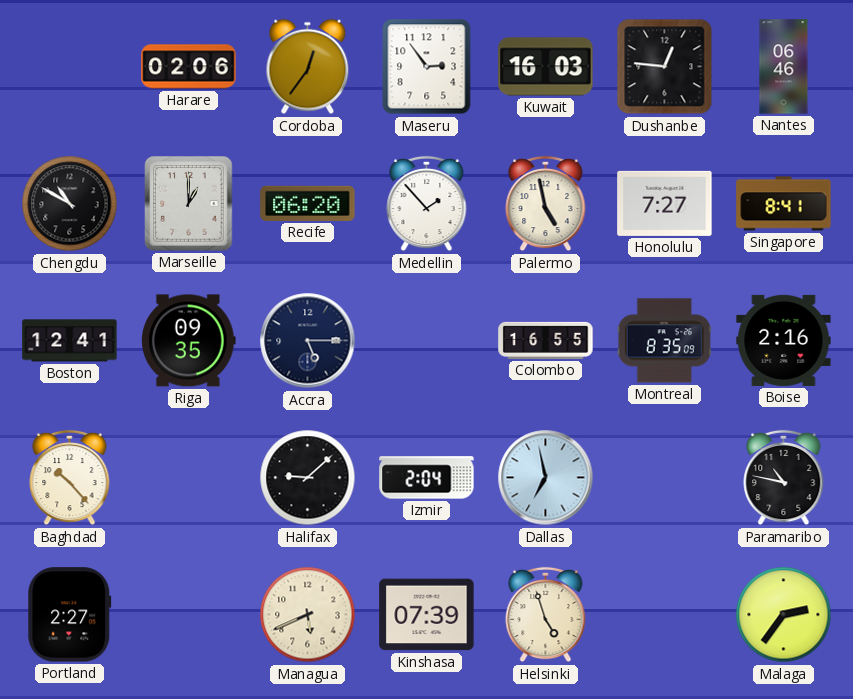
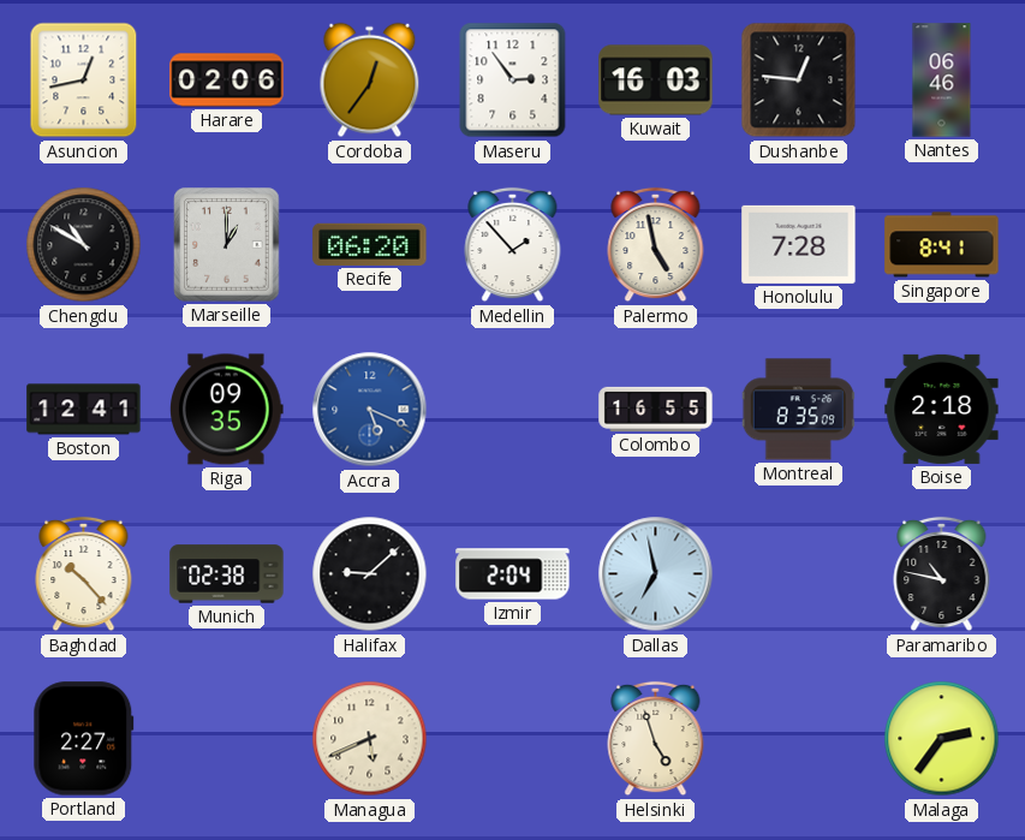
Asuncion: none -> 12:43
Honolulu: 7:27 -> 7:28
Accra: 5:15 -> 5:19
Accra dial: navy -> blue
Boise: 2:16 -> 2:18
Munich: none -> 02:38
Kinshasa: 07:39 -> none
